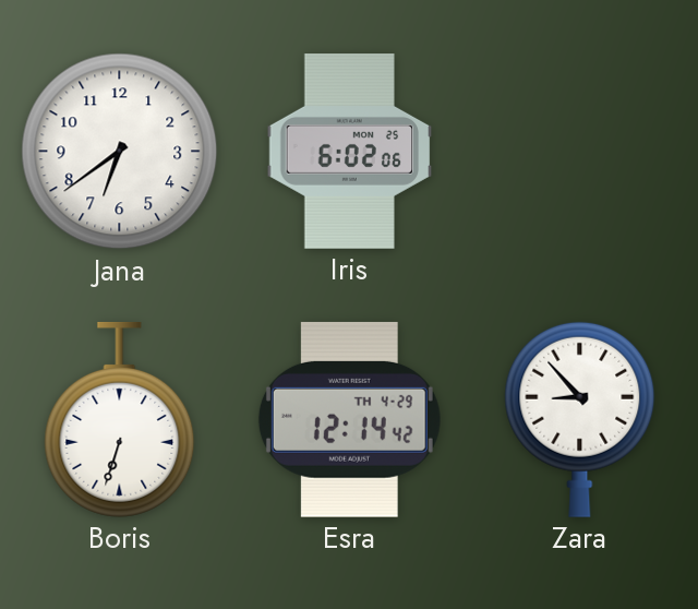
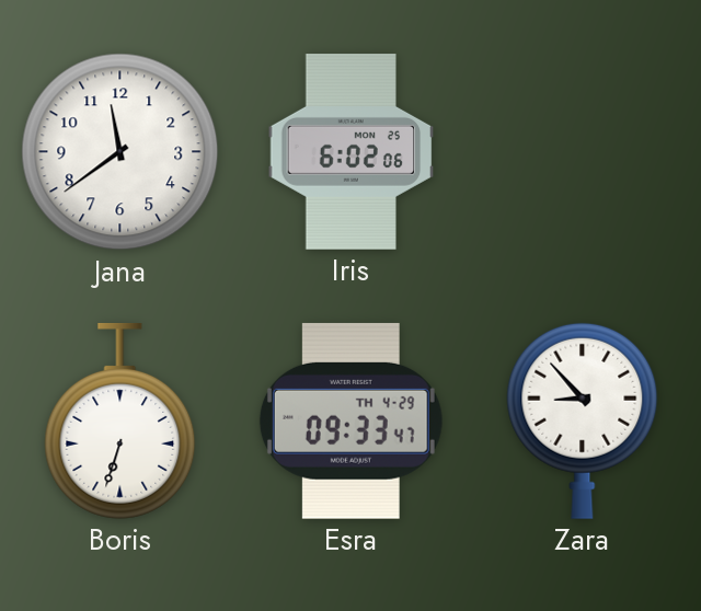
Jana: 6:39 -> 11:39
Esra: 12:14 -> 09:33
